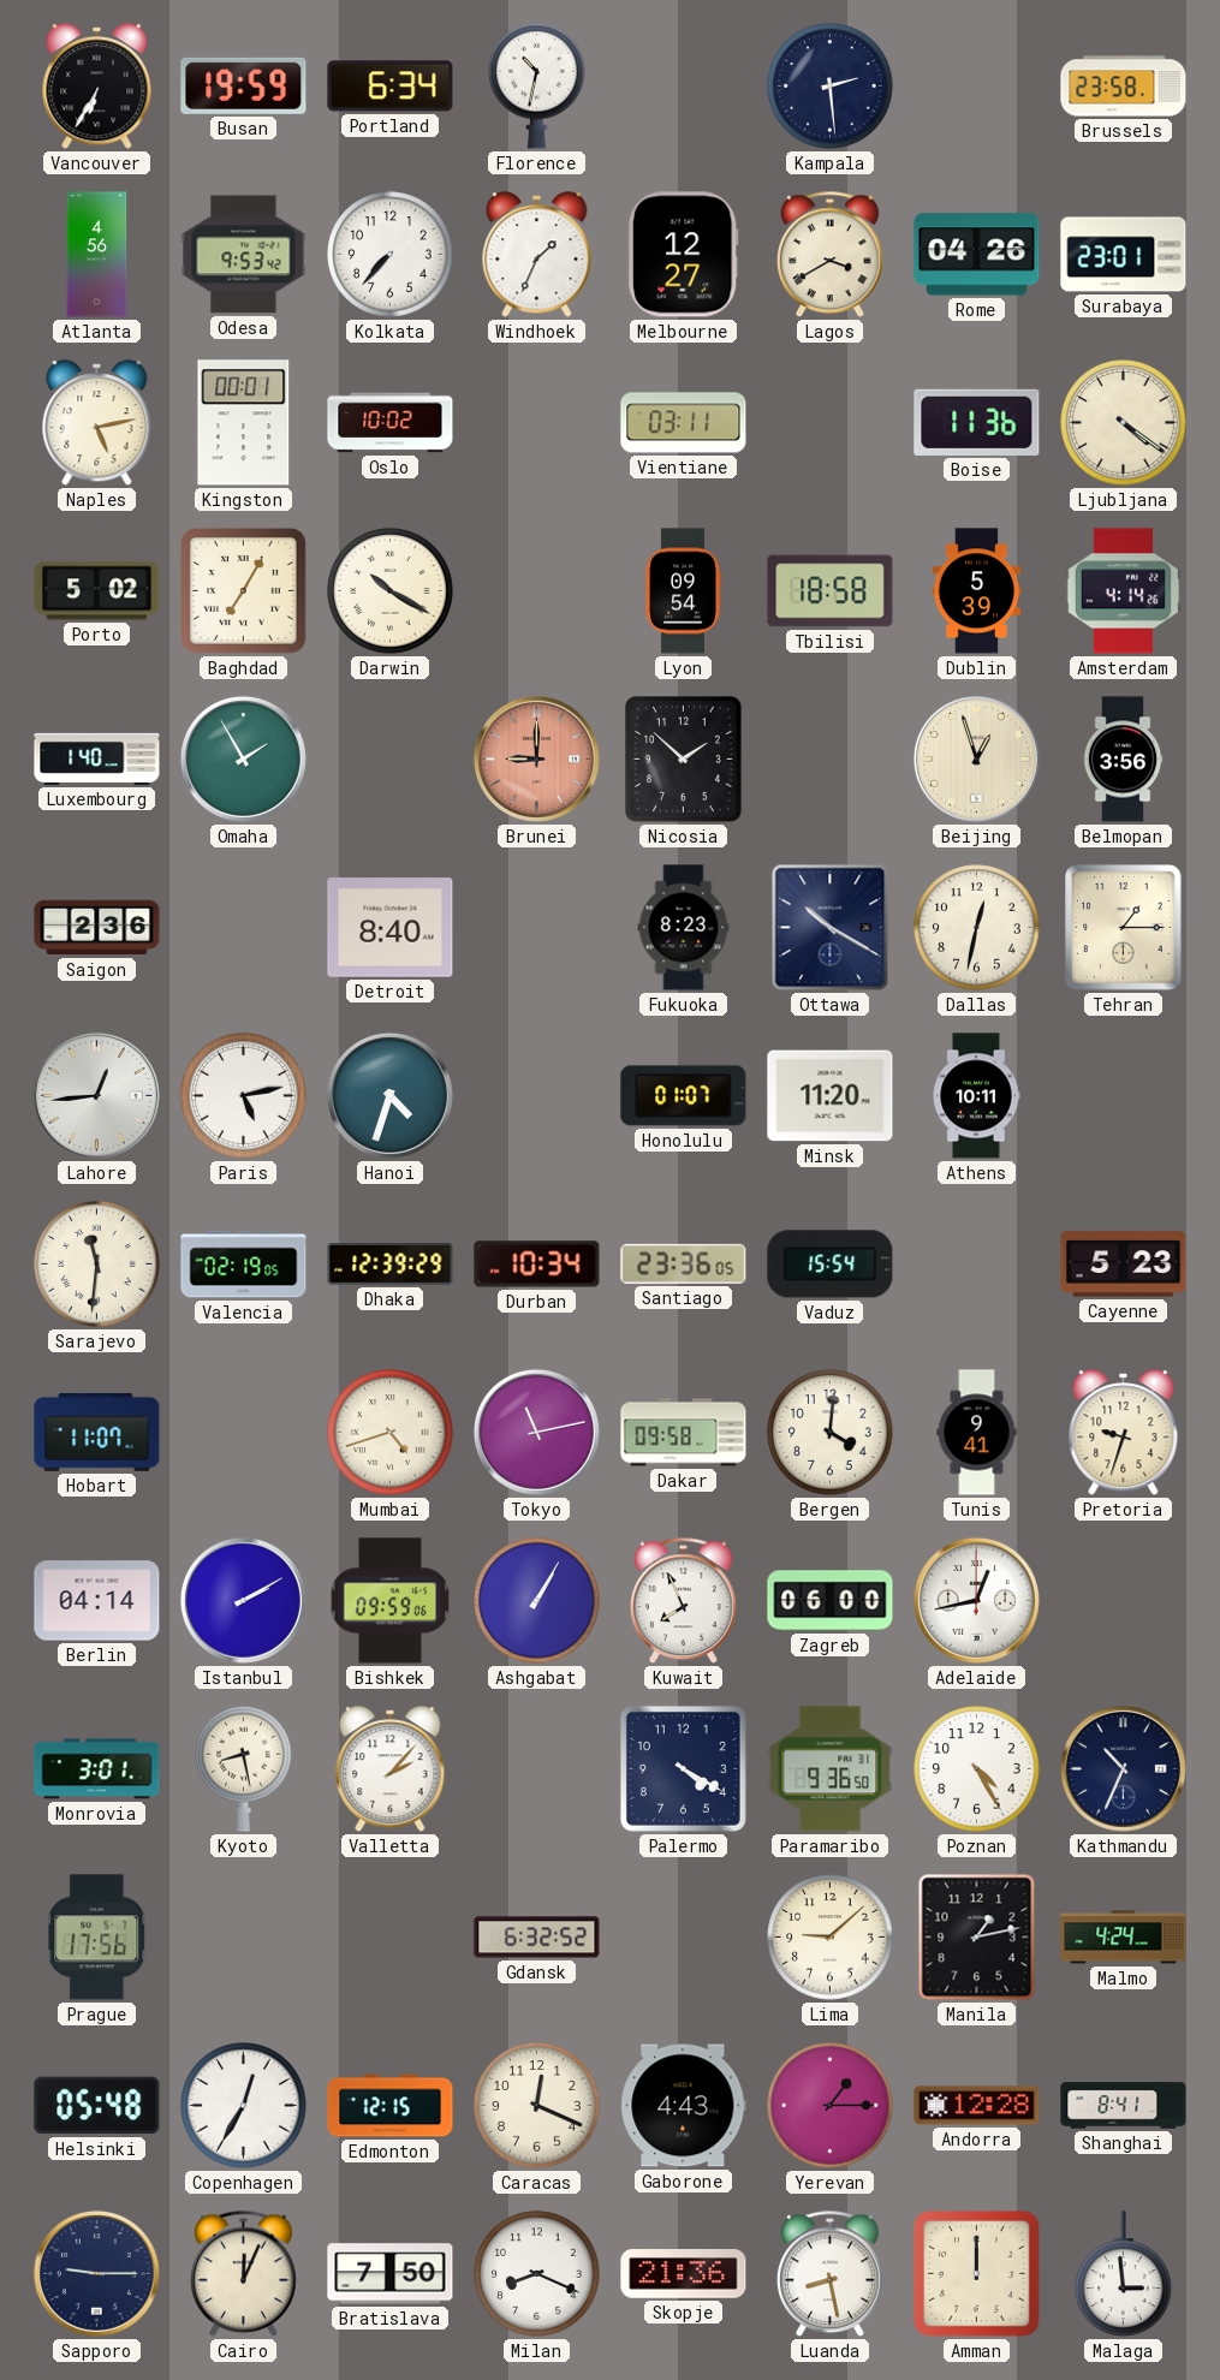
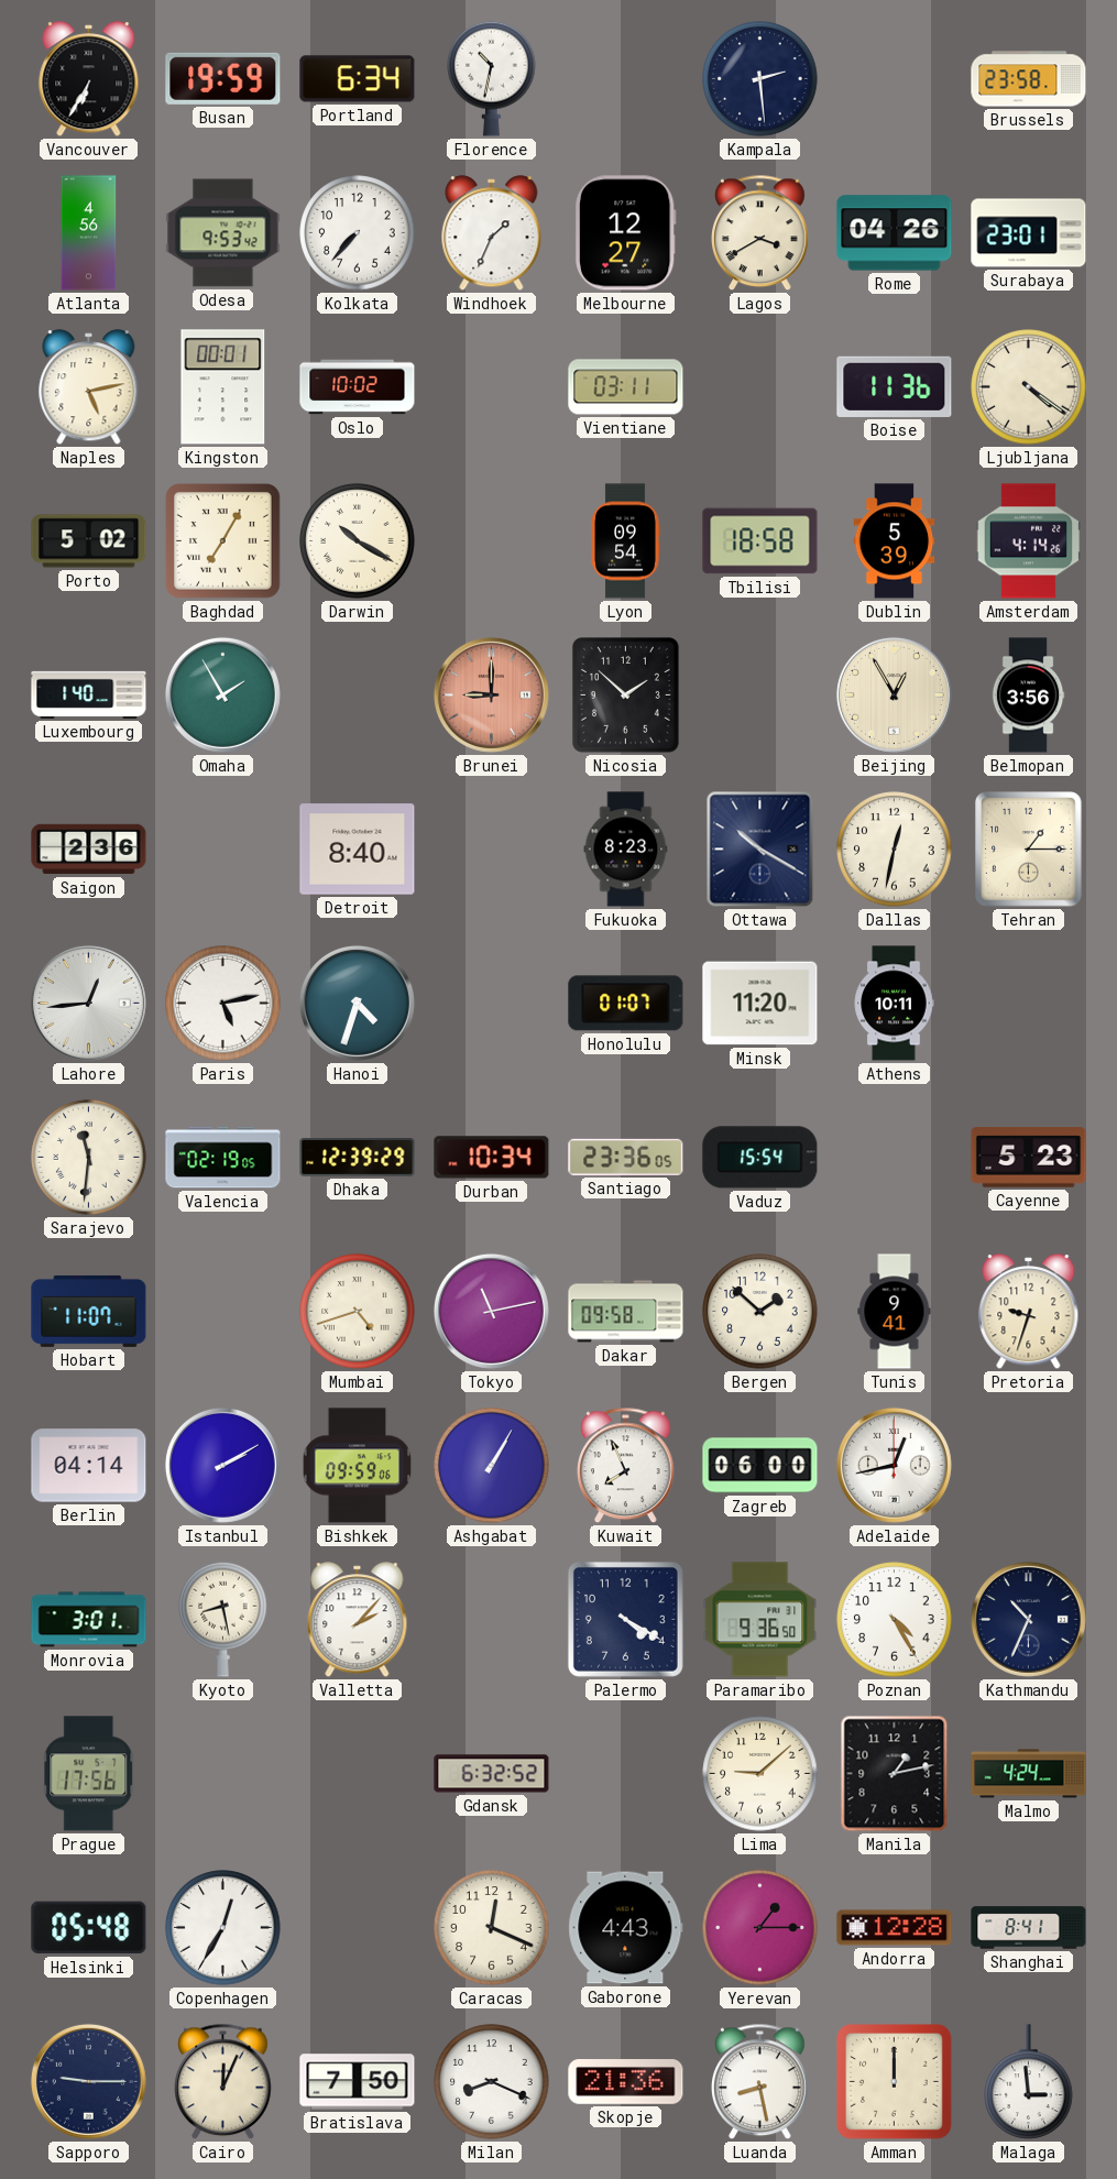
Beijing: 12:57 -> 12:55
Bergen: 4:01 -> 1:52
Edmonton: 12:15 -> none
